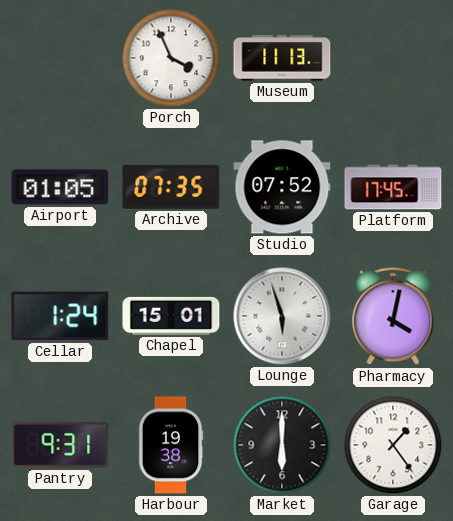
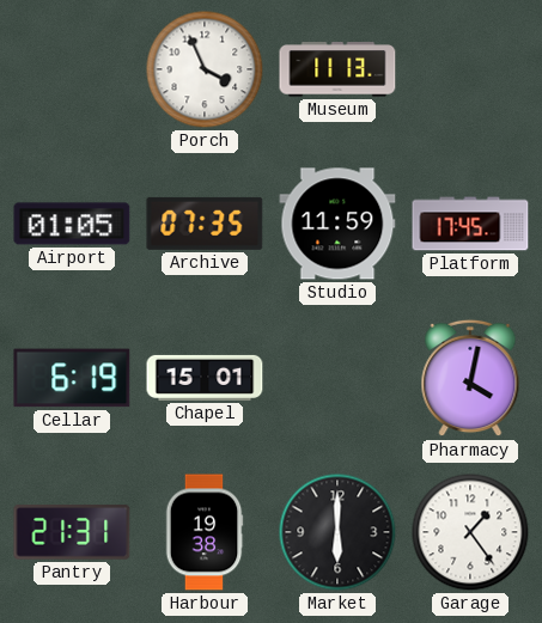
Studio: 07:52 -> 11:59
Cellar: 1:24 -> 6:19
Lounge: 5:57 -> none
Pantry: 9:31 -> 21:31
